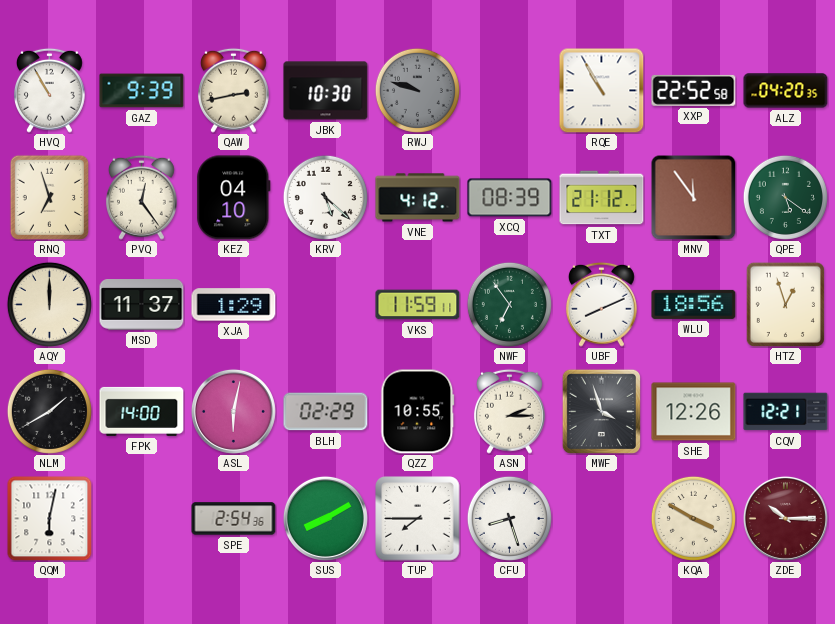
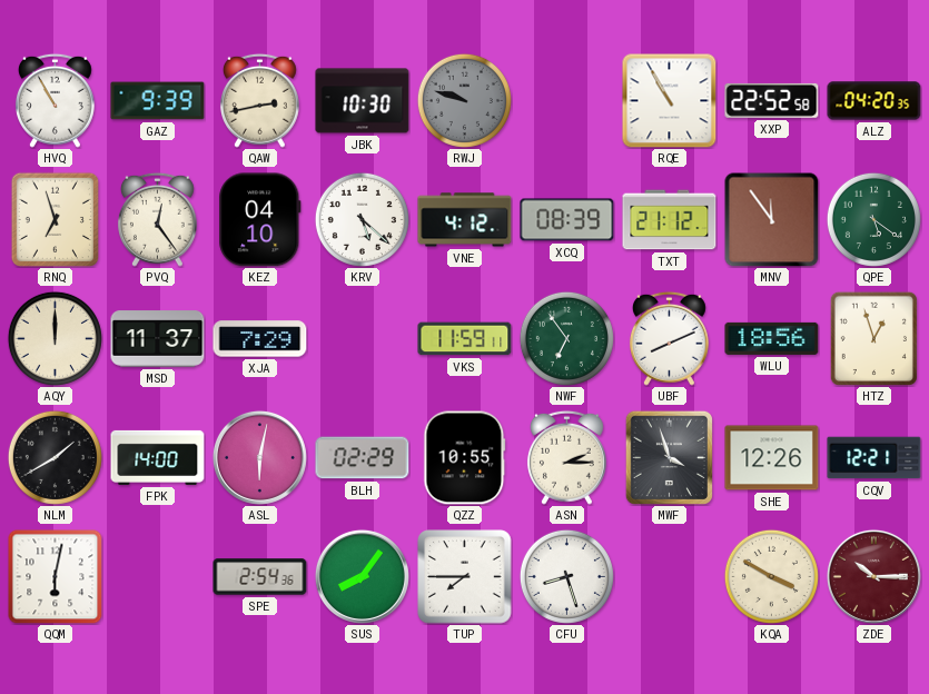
XJA: 1:29 -> 7:29
SUS: 8:10 -> 8:06
